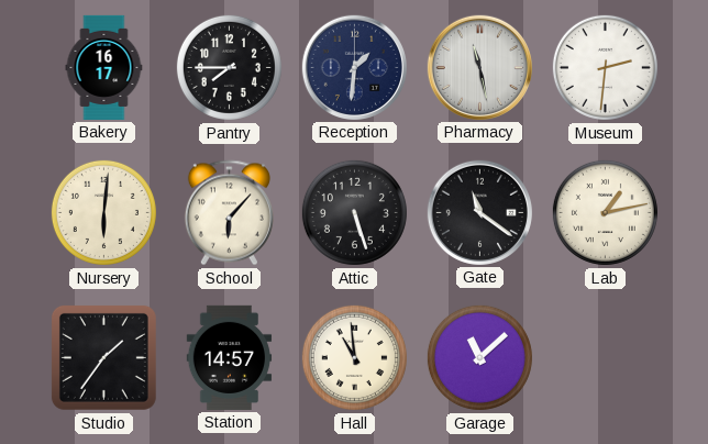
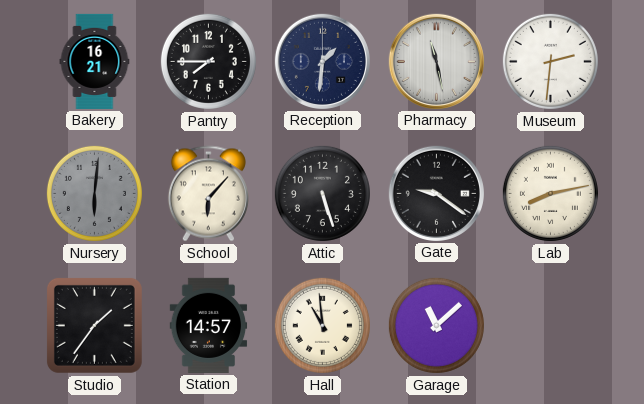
Bakery: 16:17 -> 16:21
Nursery dial: cream -> grey
Gate: 11:21 -> 9:21
Lab: 1:13 -> 8:13
